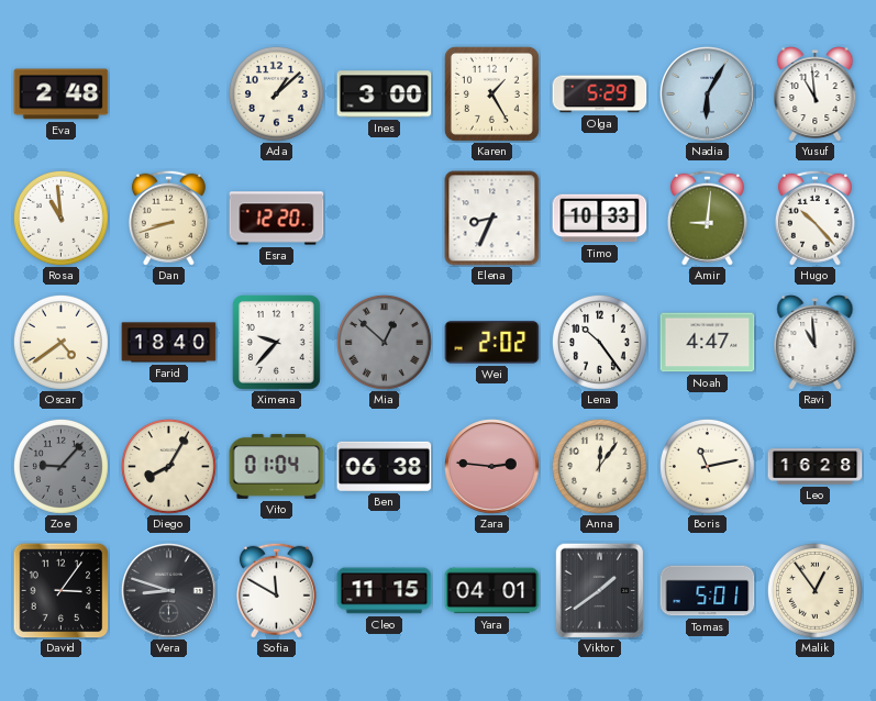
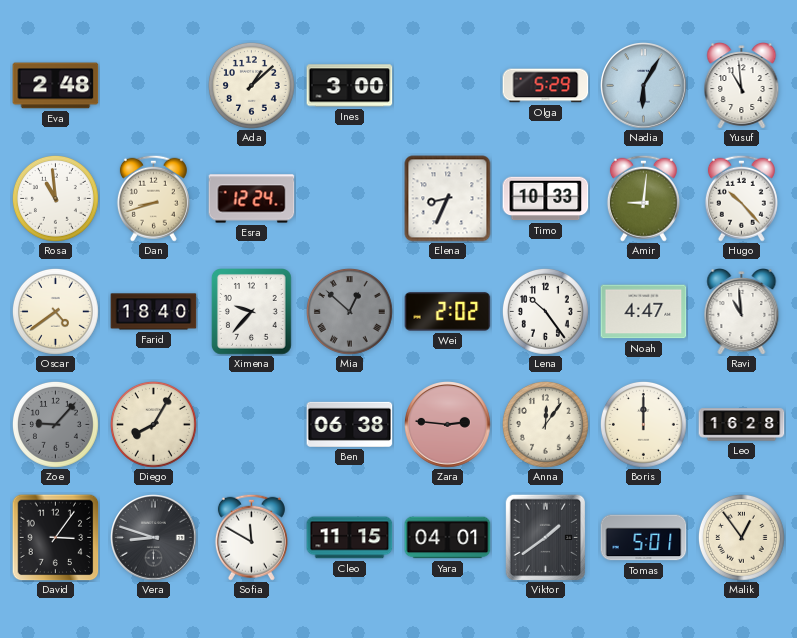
Karen: 1:25 -> none
Esra: 12:20 -> 12:24
Vito: 01:04 -> none
Boris: 11:13 -> 12:00
